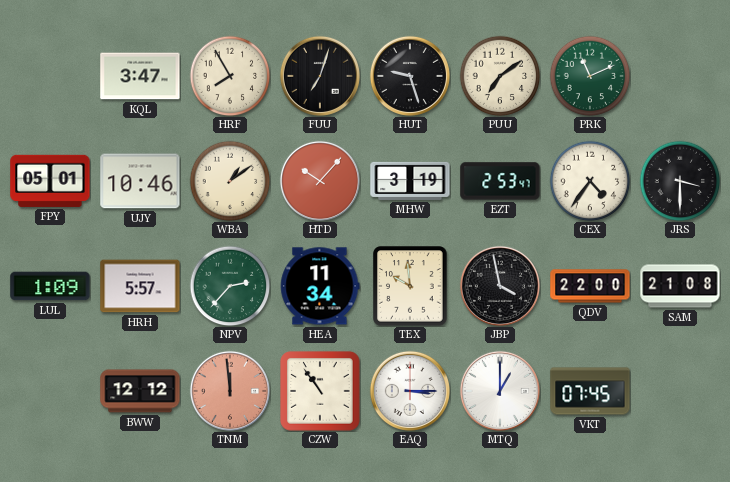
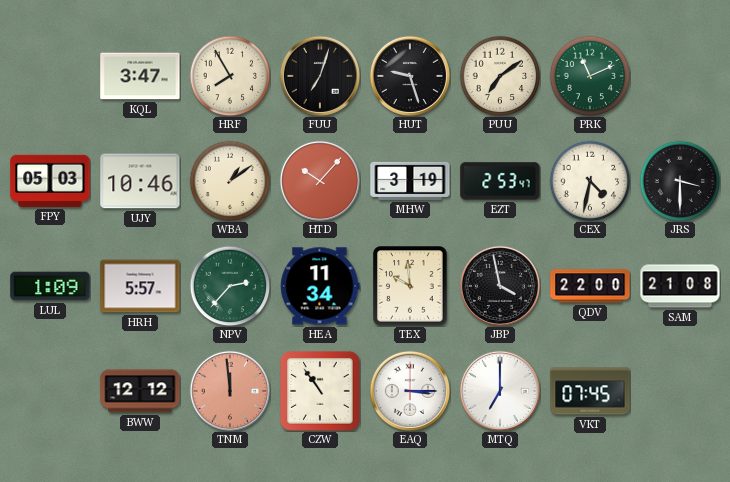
FPY: 05:01 -> 05:03
CEX: 4:36 -> 4:32
MTQ: 1:00 -> 7:00
